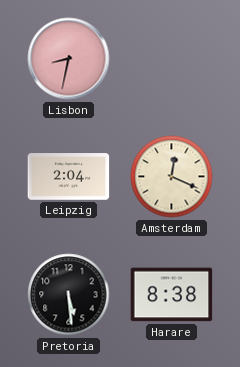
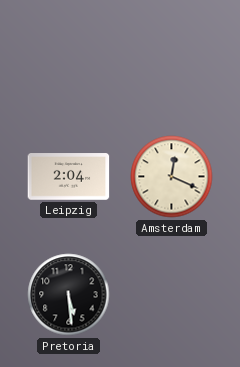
Lisbon: 8:32 -> none
Harare: 8:38 -> none
